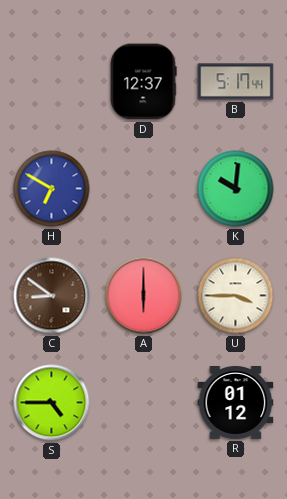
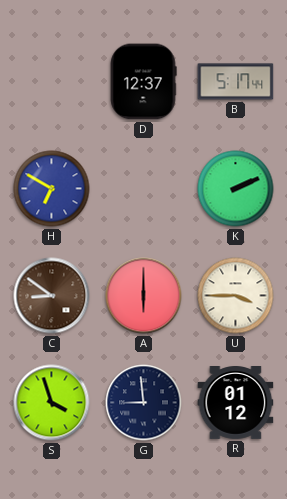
K: 10:01 -> 2:11
S: 4:45 -> 3:57
G: none -> 8:59
